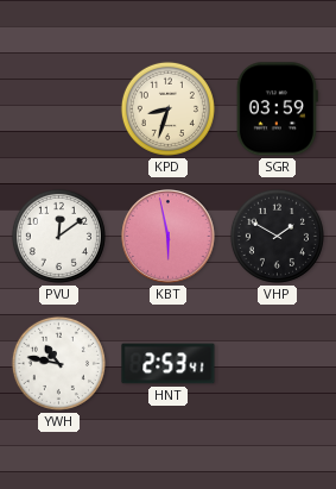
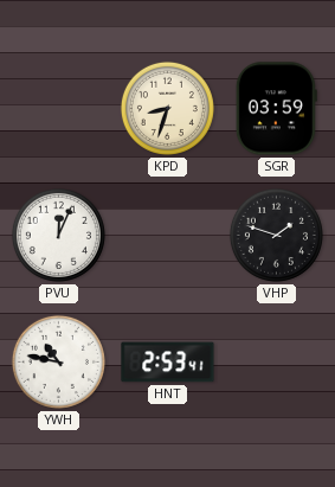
PVU: 12:09 -> 12:04
KBT: 5:58 -> none
VHP: 1:50 -> 1:48
